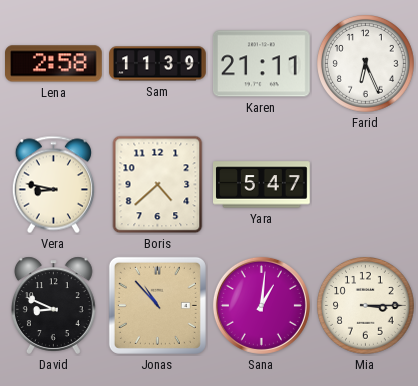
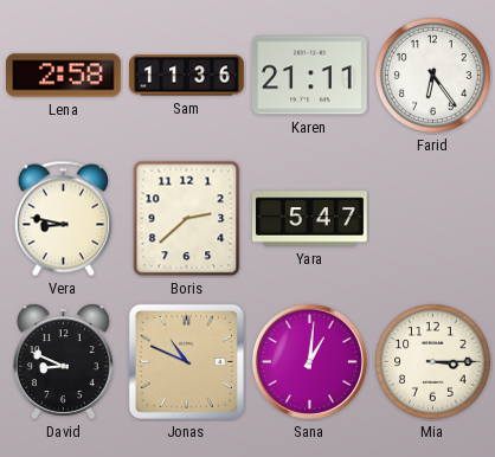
Sam: 11:39 -> 11:36
Farid: 6:26 -> 6:24
Boris: 4:38 -> 2:38
Jonas: 10:53 -> 10:49
